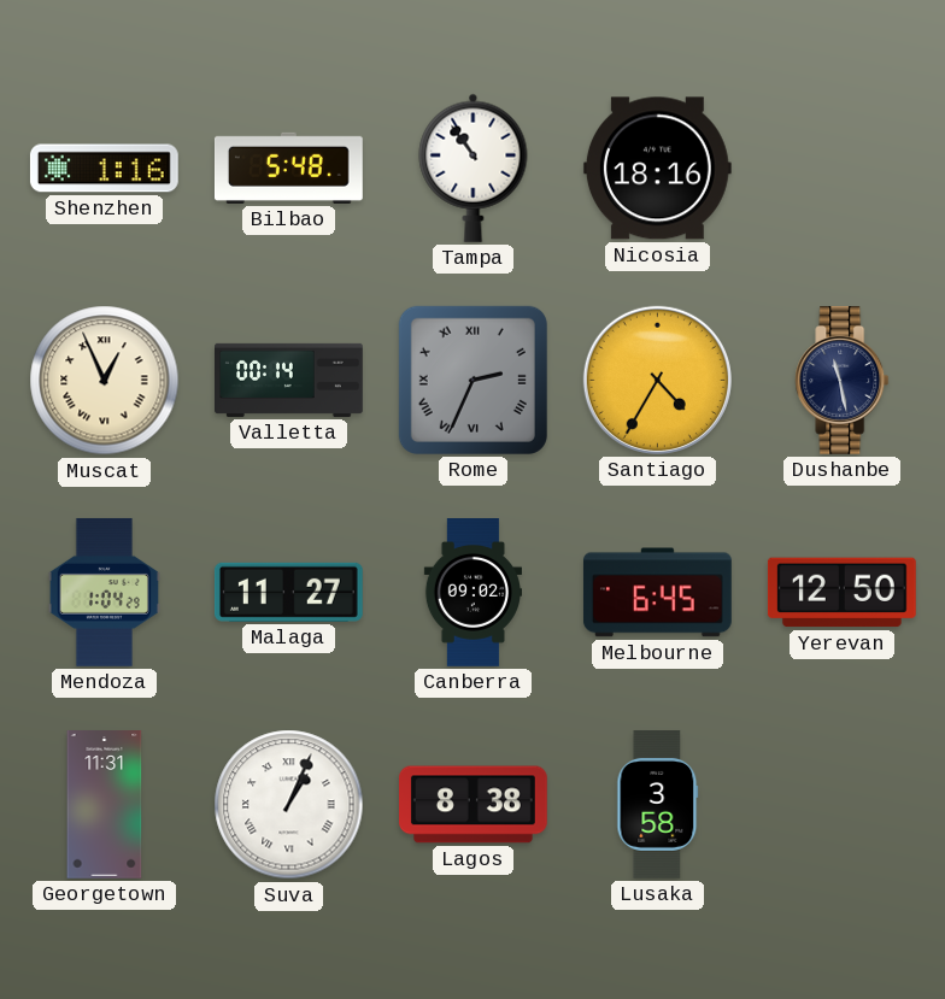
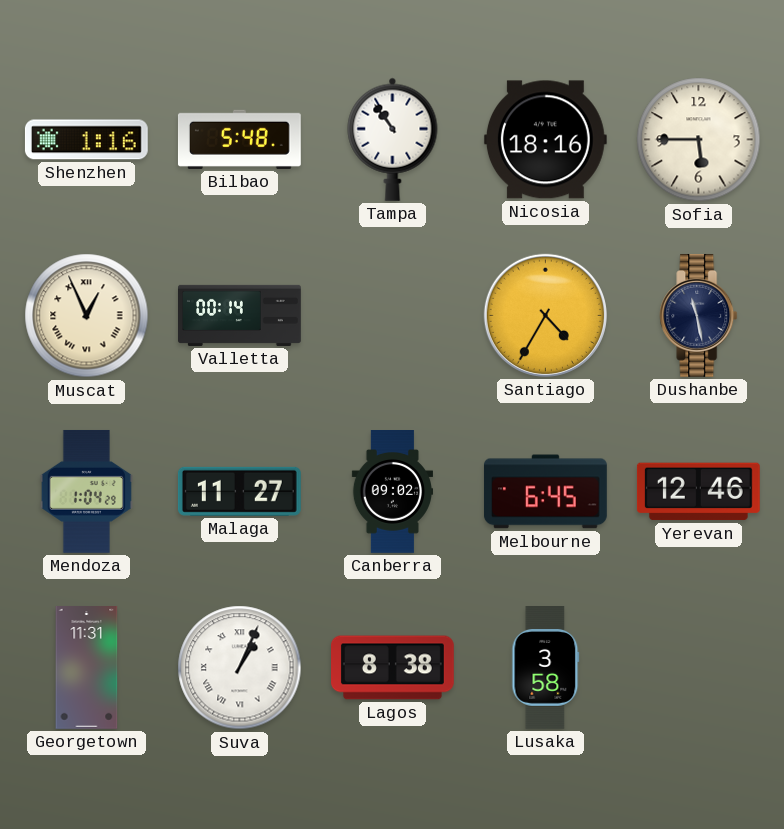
Sofia: none -> 5:45
Rome: 2:34 -> none
Yerevan: 12:50 -> 12:46
